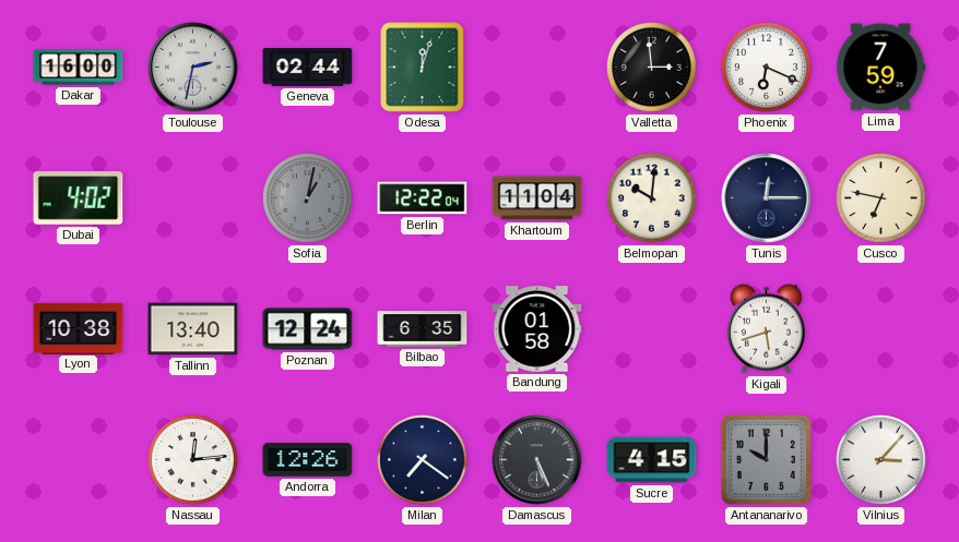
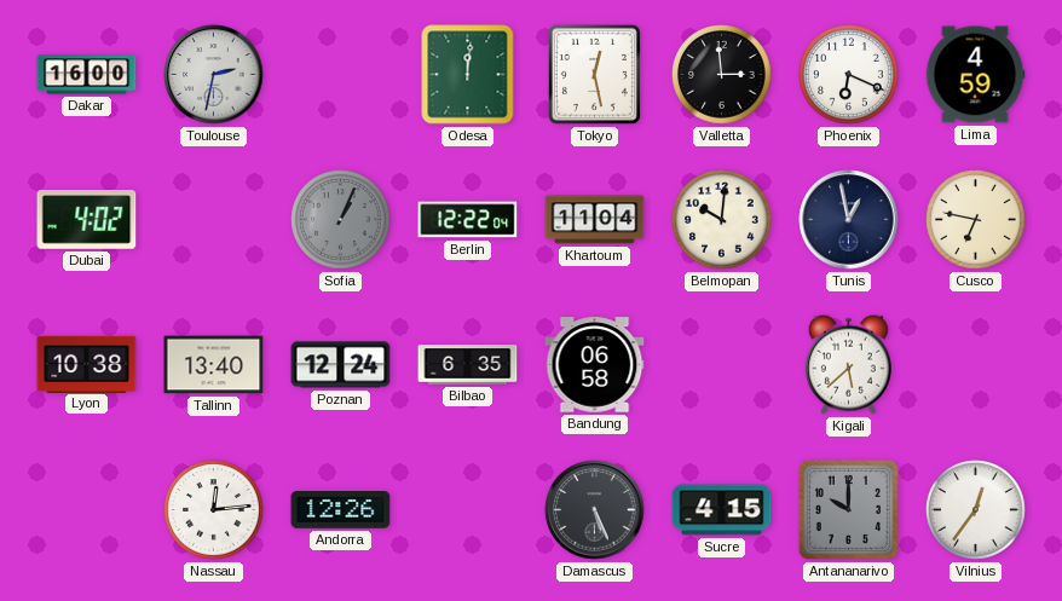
Geneva: 02:44 -> none
Odesa: 12:03 -> 12:01
Tokyo: none -> 12:28
Lima: 7:59 -> 4:59
Sofia: 1:02 -> 1:04
Tunis: 12:15 -> 12:58
Bandung: 01:58 -> 06:58
Kigali: 5:42 -> 5:38
Milan: 7:21 -> none
Vilnius: 3:07 -> 12:36
